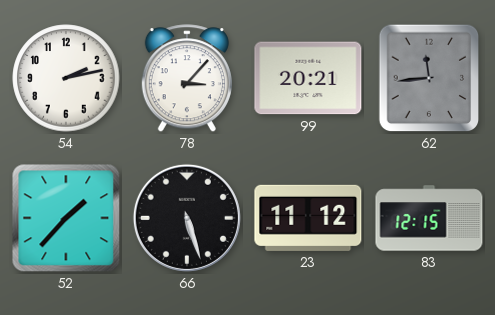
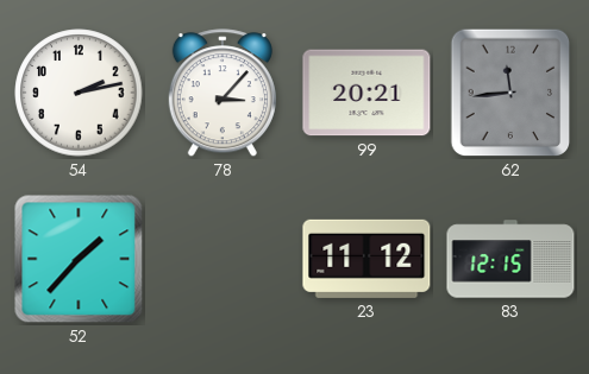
66: 5:27 -> none
